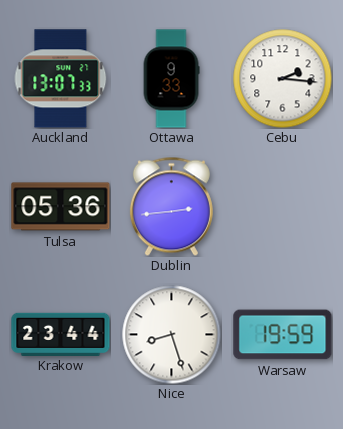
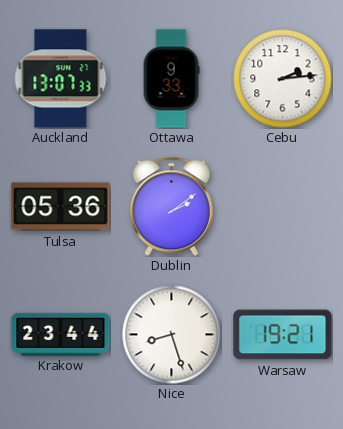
Cebu: 2:16 -> 2:14
Dublin: 2:44 -> 2:09
Warsaw: 19:59 -> 19:21
